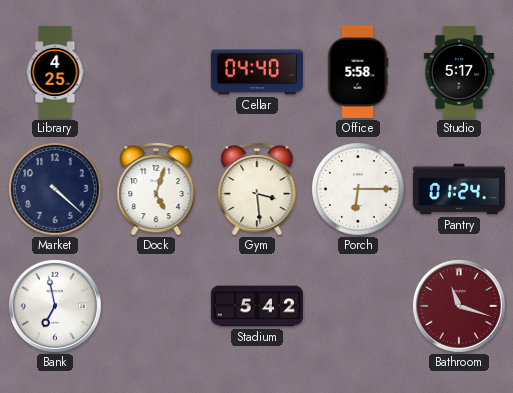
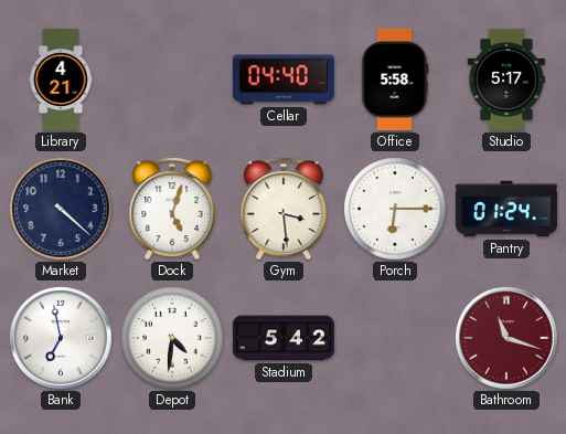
Library: 4:25 -> 4:21
Depot: none -> 4:31
